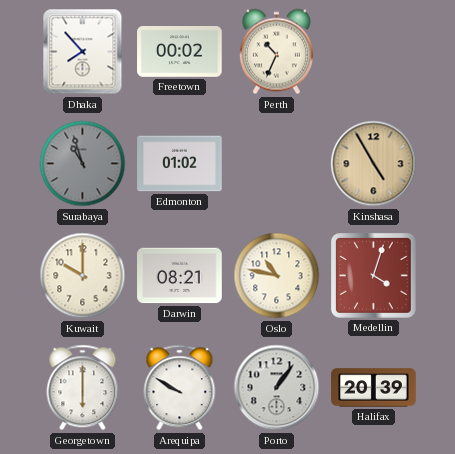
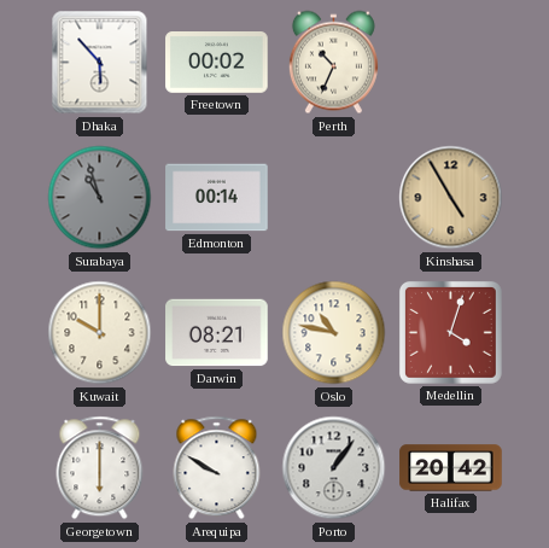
Dhaka: 7:53 -> 5:53
Edmonton: 01:02 -> 00:14
Halifax: 20:39 -> 20:42
